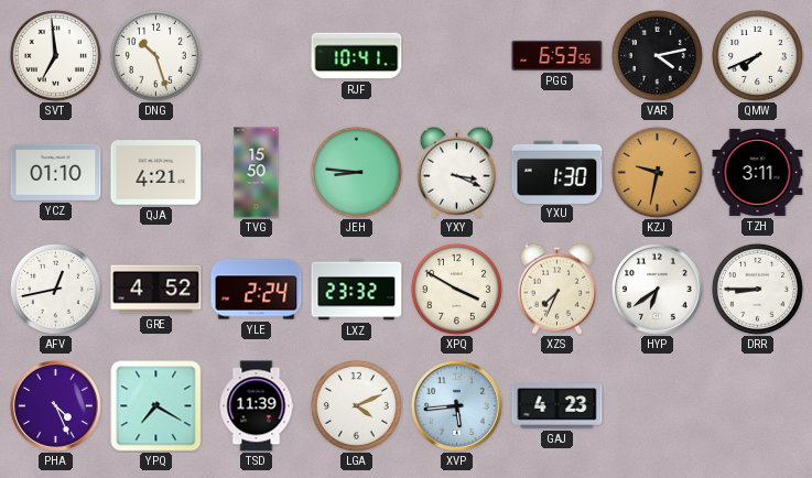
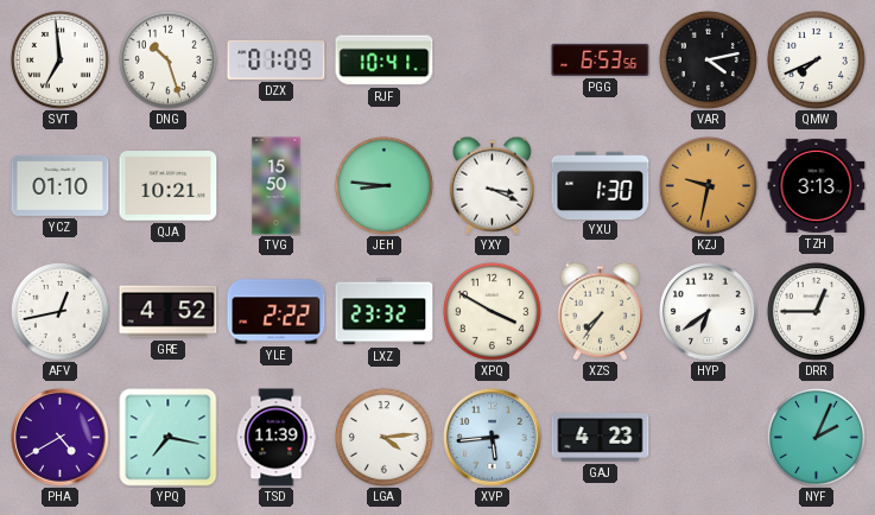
DZX: none -> 01:09
QJA: 4:21 -> 10:21
TZH: 3:11 -> 3:13
YLE: 2:24 -> 2:22
XZS: 7:34 -> 7:36
DRR: 8:45 -> 12:45
PHA: 4:26 -> 4:40
YPQ: 7:20 -> 7:17
LGA: 4:11 -> 4:14
NYF: none -> 2:04
